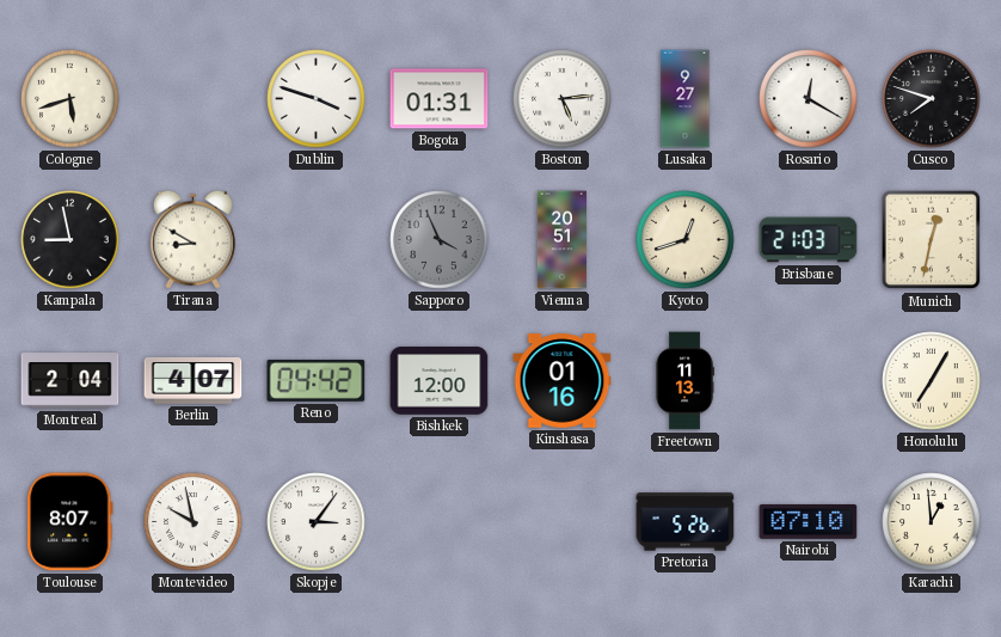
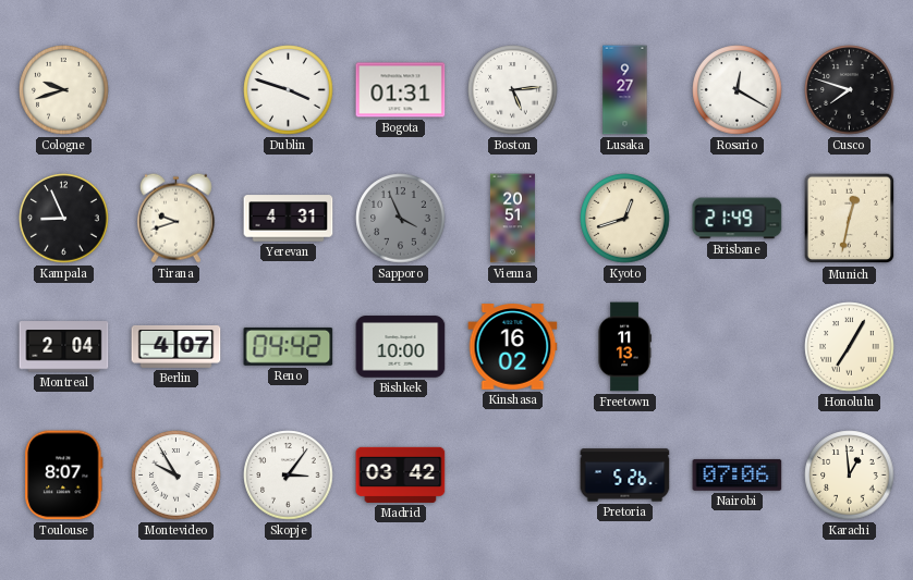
Cologne: 5:42 -> 9:42
Kampala: 8:58 -> 8:56
Tirana: 8:50 -> 9:42
Yerevan: none -> 4:31
Brisbane: 21:03 -> 21:49
Bishkek: 12:00 -> 10:00
Kinshasa: 01:16 -> 16:02
Montevideo: 9:58 -> 9:55
Madrid: none -> 03:42
Nairobi: 07:10 -> 07:06
